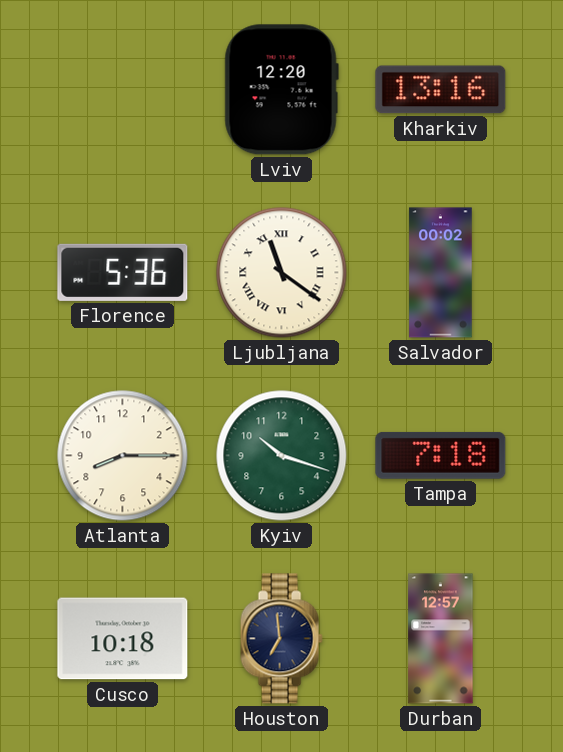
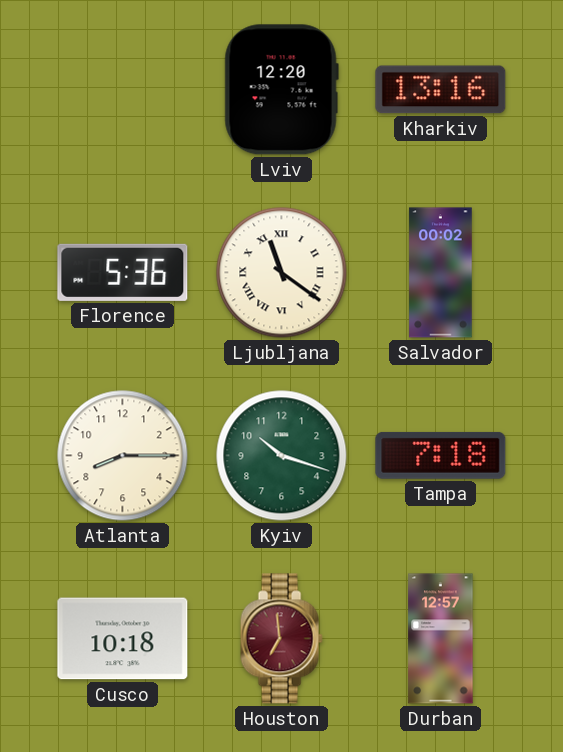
Houston dial: navy -> burgundy
